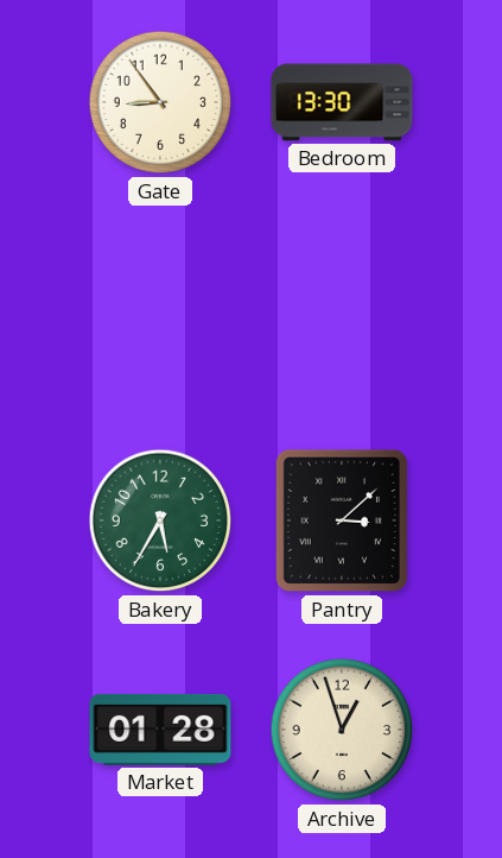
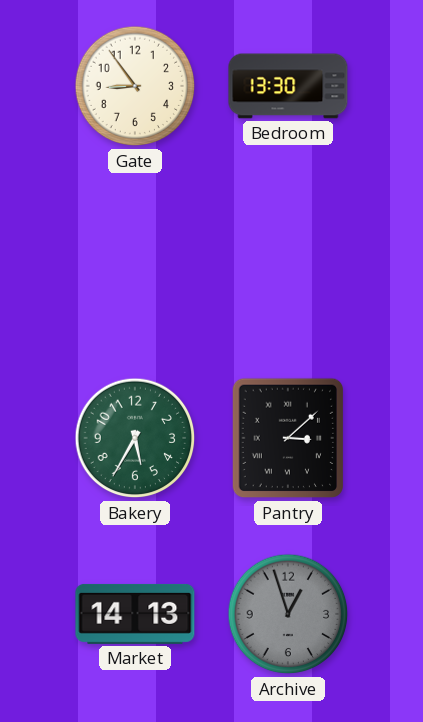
Market: 01:28 -> 14:13
Archive dial: cream -> grey
